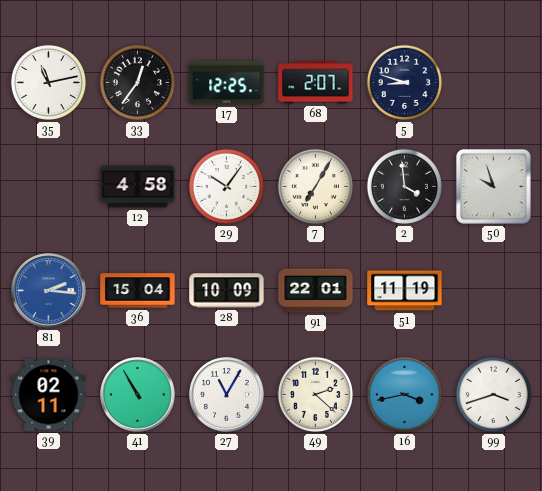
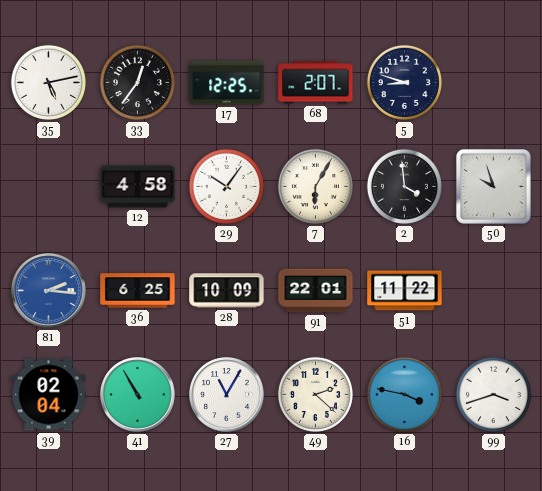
35: 11:13 -> 5:13
7: 7:05 -> 6:05
36: 15:04 -> 6:25
51: 11:19 -> 11:22
39: 02:11 -> 02:04
16: 3:43 -> 3:47
